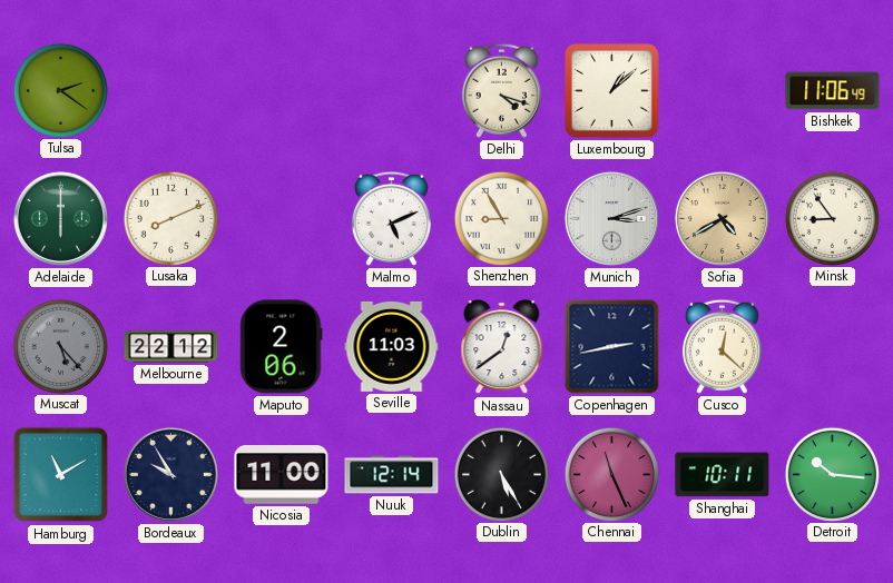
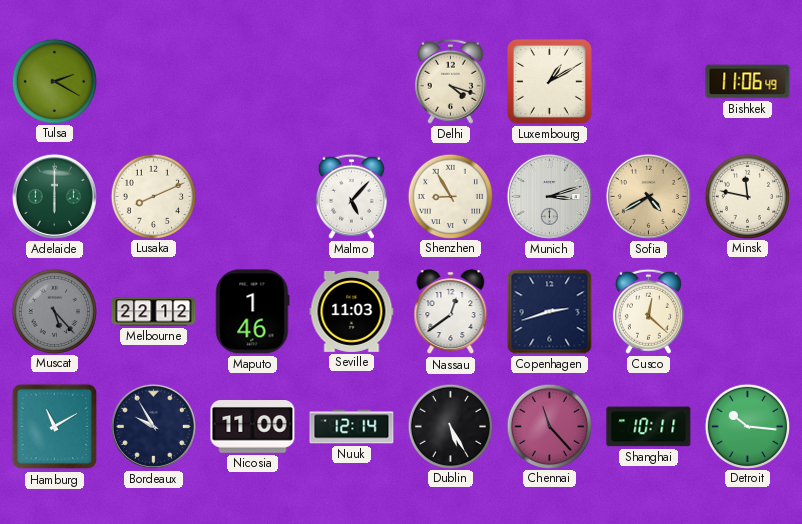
Tulsa: 2:21 -> 2:20
Luxembourg: 1:08 -> 1:10
Malmo: 5:11 -> 5:07
Minsk: 8:54 -> 11:47
Maputo: 2:06 -> 1:46
Copenhagen: 2:43 -> 2:42
Chennai: 11:26 -> 11:23
